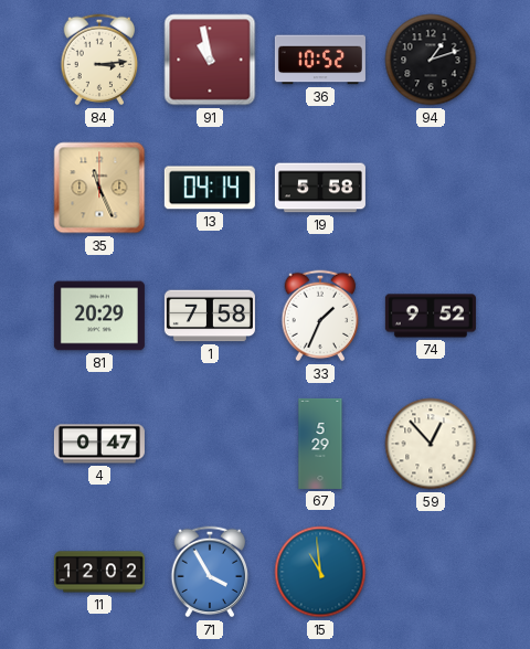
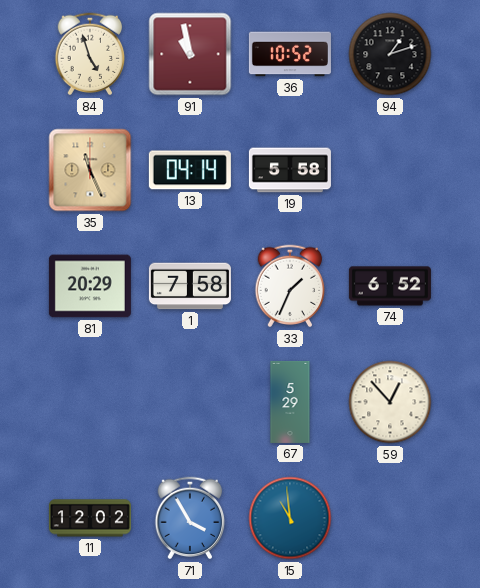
84: 3:14 -> 4:57
74: 9:52 -> 6:52
4: 0:47 -> none
